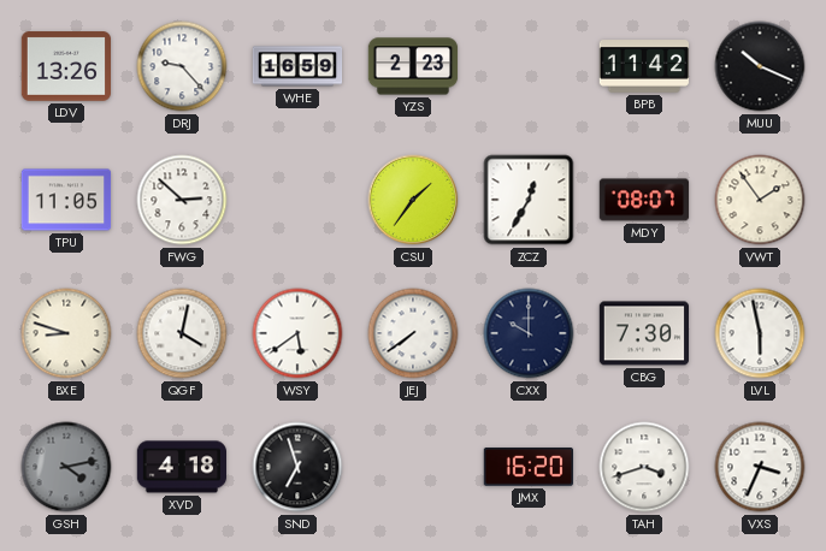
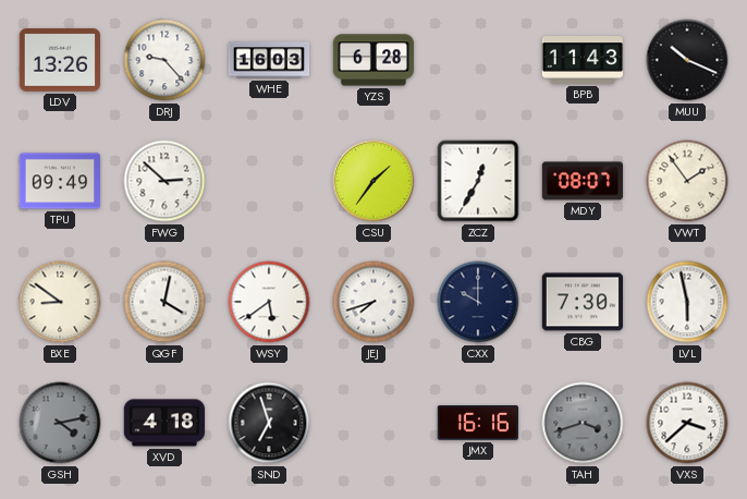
WHE: 16:59 -> 16:03
YZS: 2:23 -> 6:28
BPB: 11:42 -> 11:43
TPU: 11:05 -> 09:49
BXE: 8:48 -> 8:51
JEJ: 7:39 -> 7:42
JMX: 16:20 -> 16:16
TAH dial: white -> grey
VXS: 3:34 -> 3:38
